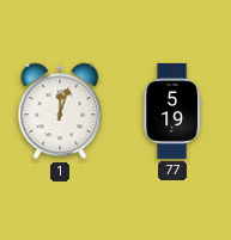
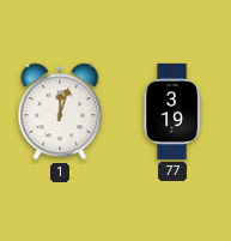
77: 5:19 -> 3:19
